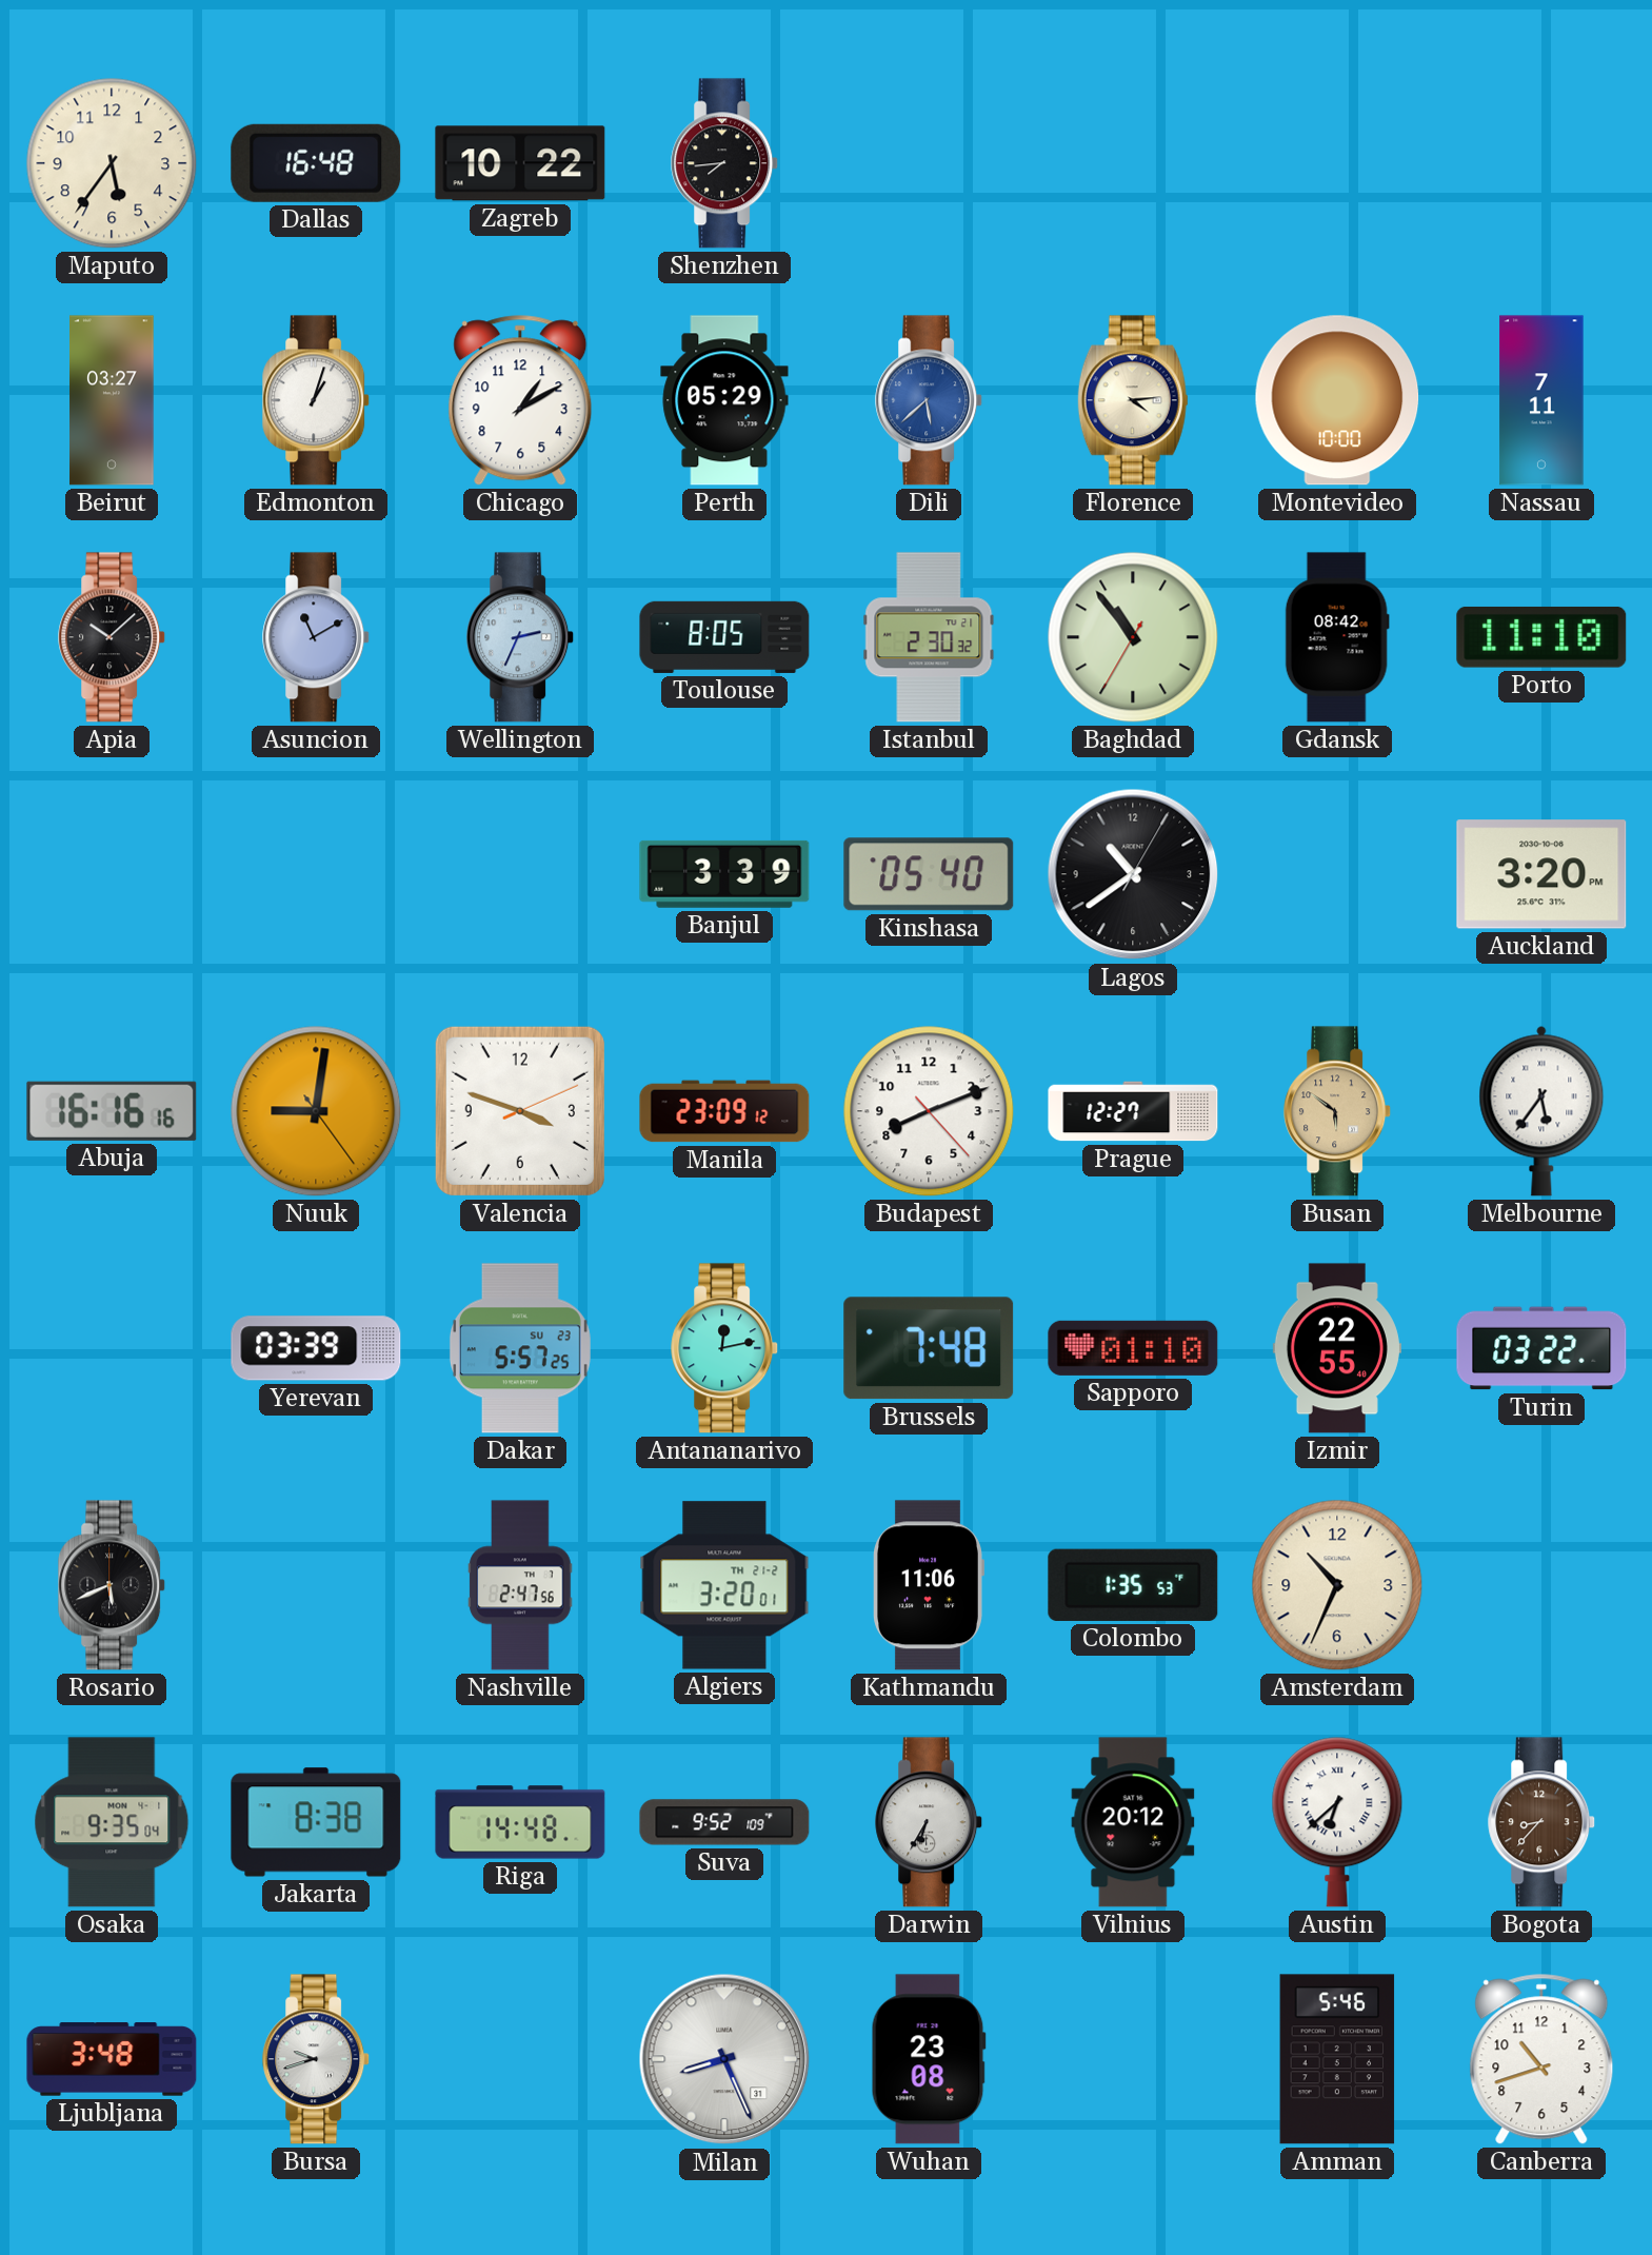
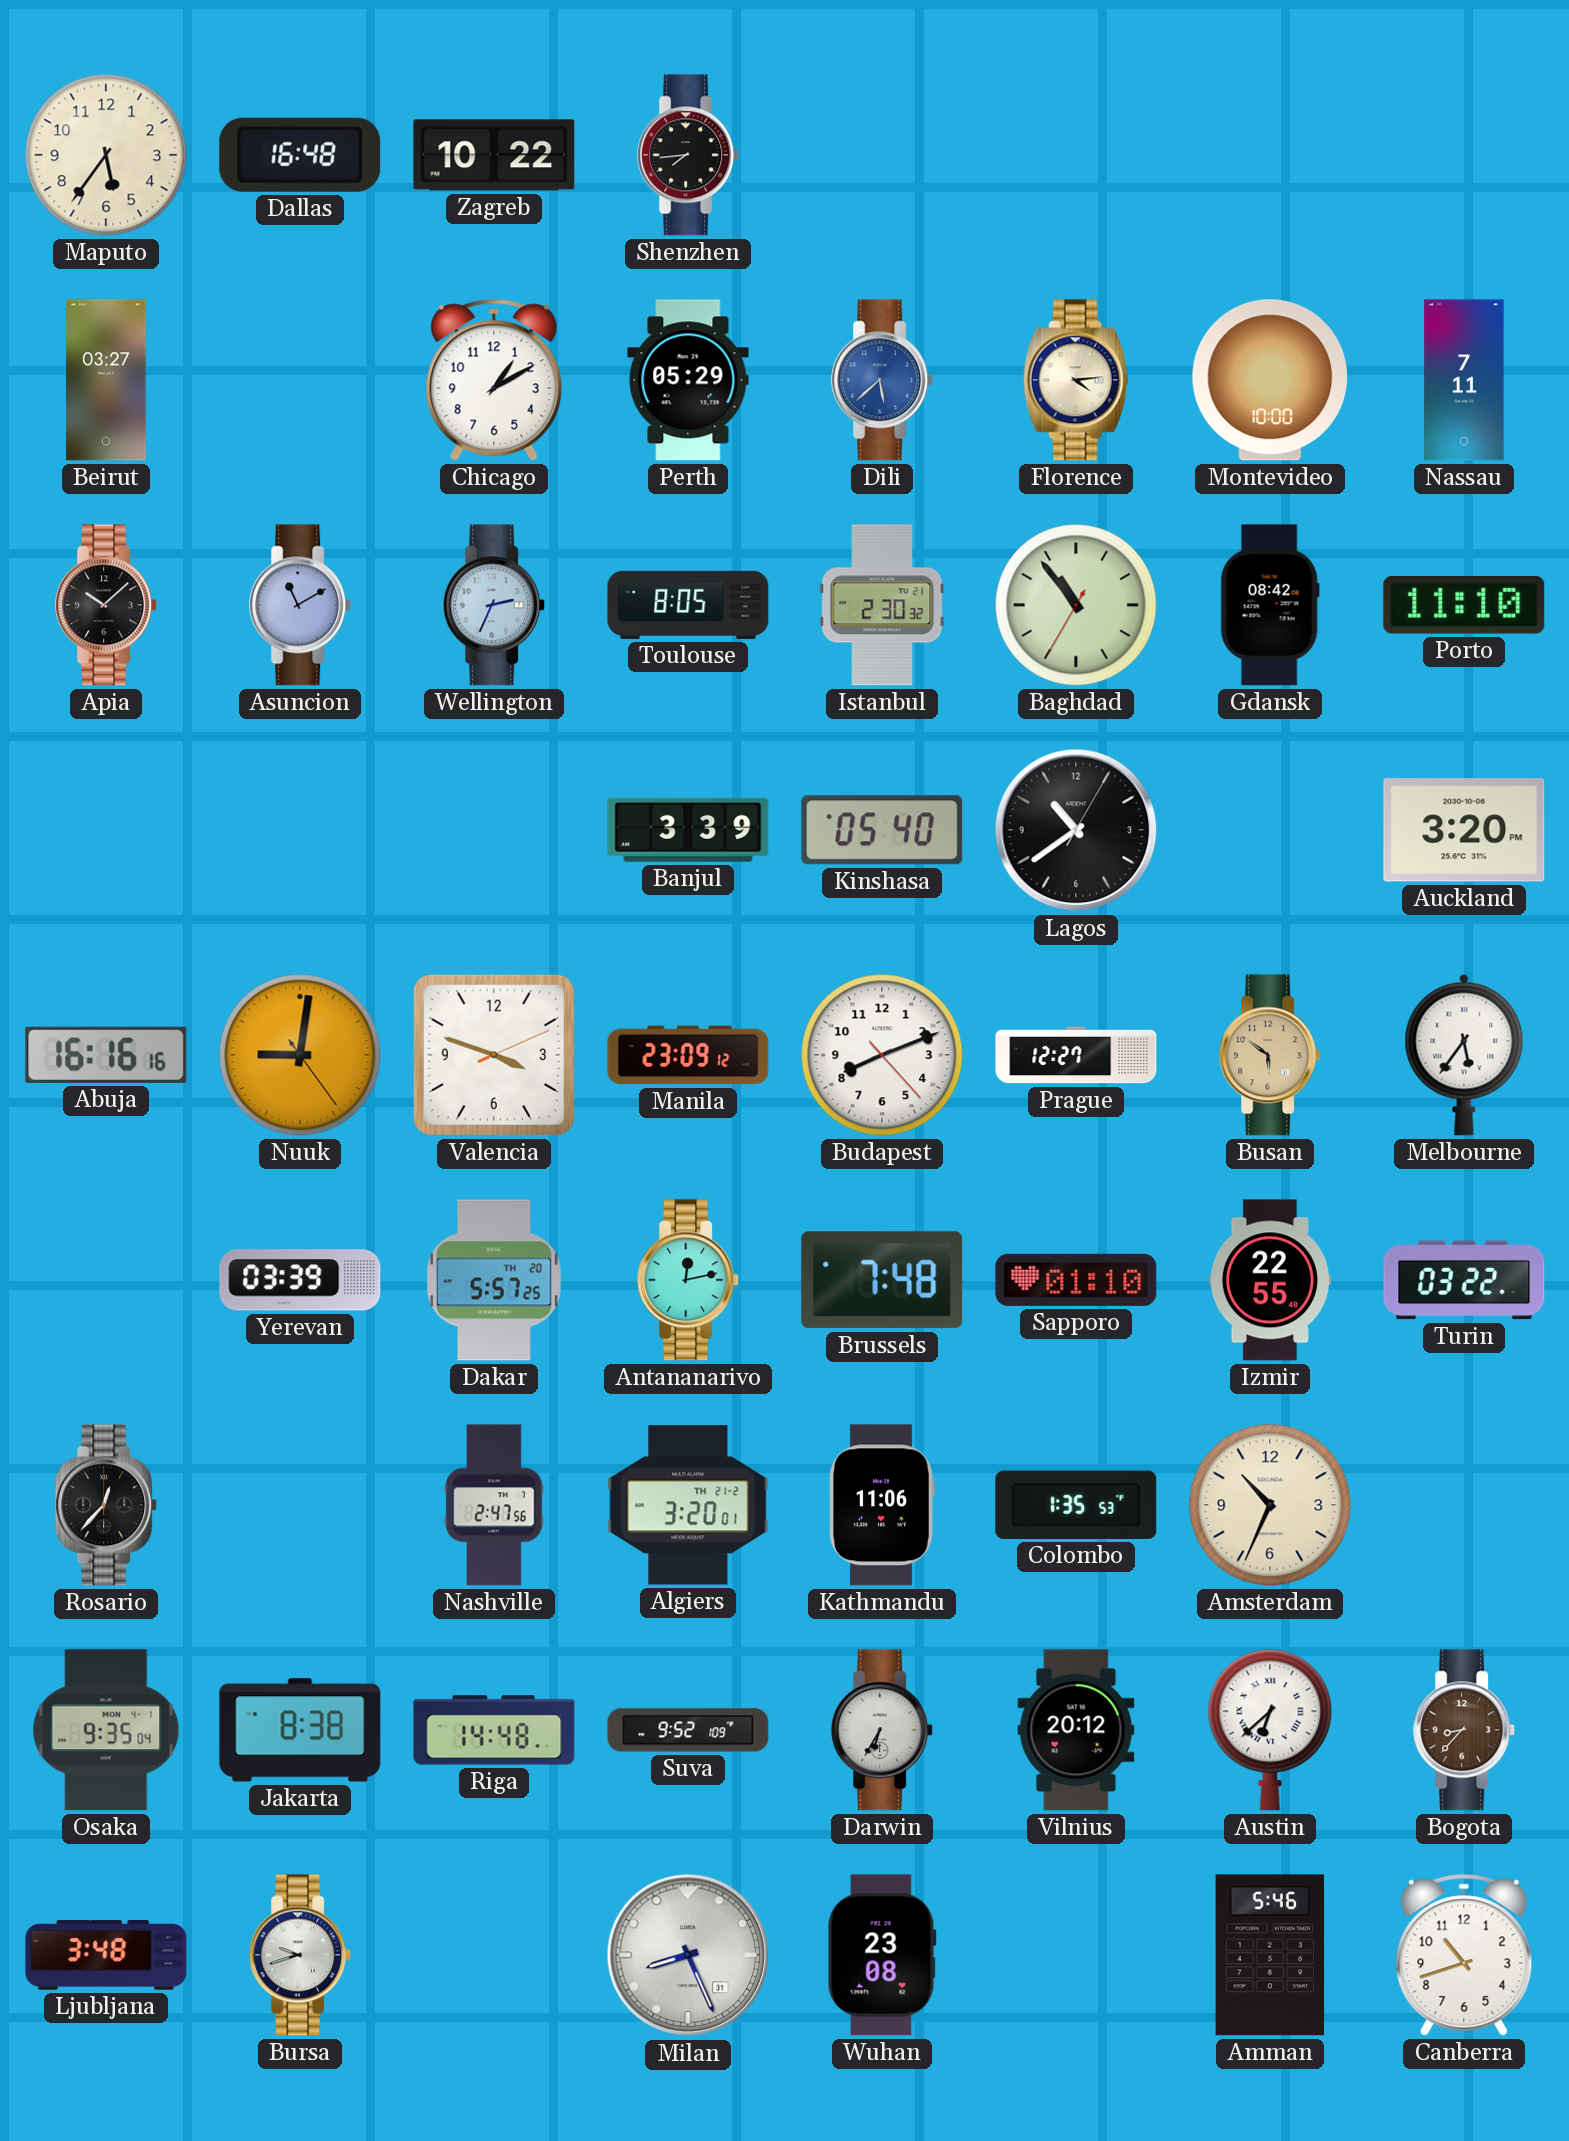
Edmonton: 1:03 -> none
Dakar date: SU 23 -> TH 20
Rosario: 5:41 -> 12:37
